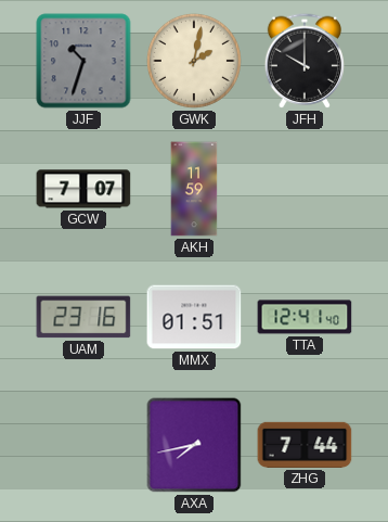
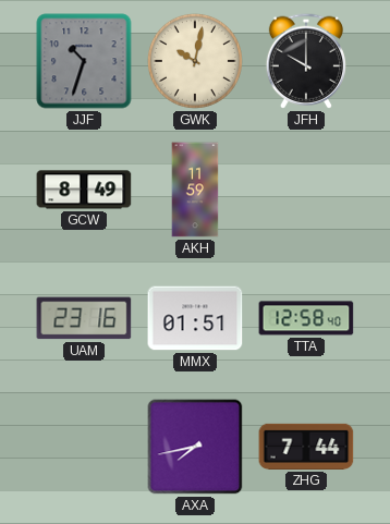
GWK: 2:02 -> 10:02
GCW: 7:07 -> 8:49
TTA: 12:41 -> 12:58
